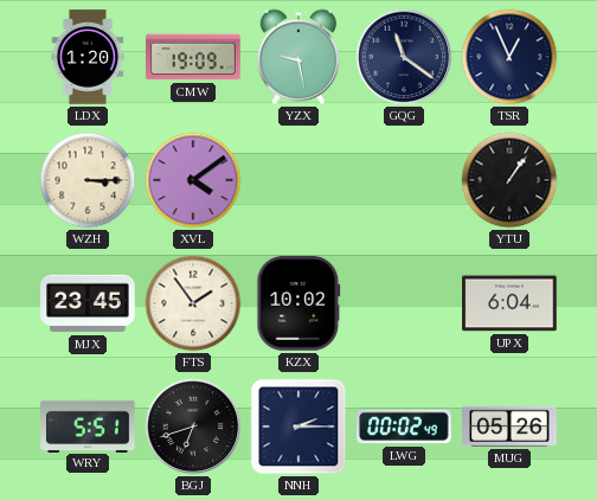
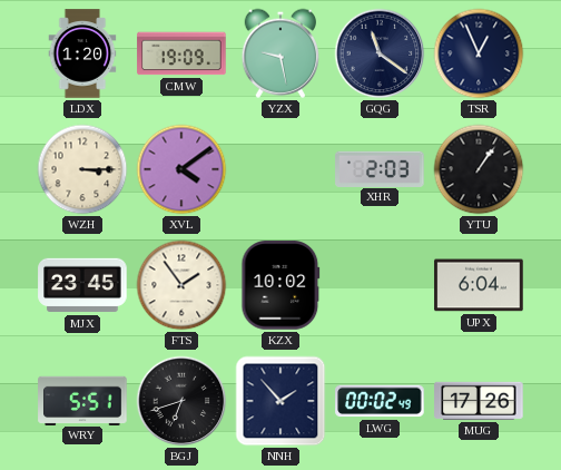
XHR: none -> 2:03
NNH: 2:15 -> 1:53
MUG: 05:26 -> 17:26
